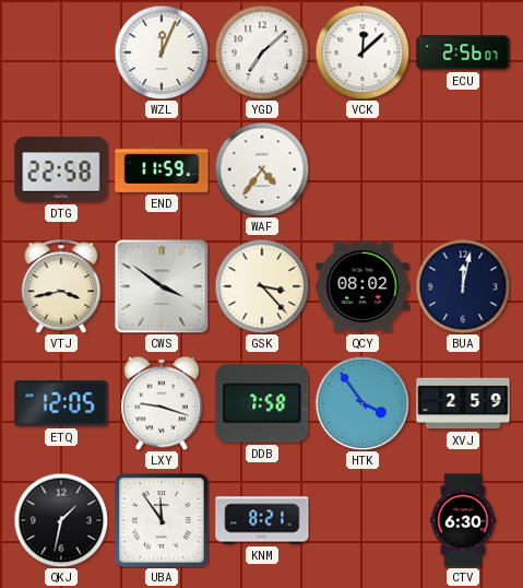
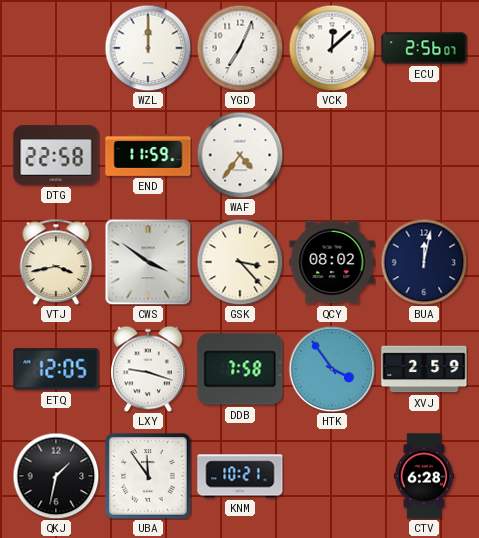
WZL: 12:04 -> 12:00
YGD: 7:08 -> 7:04
KNM: 8:21 -> 10:21
CTV: 6:30 -> 6:28
